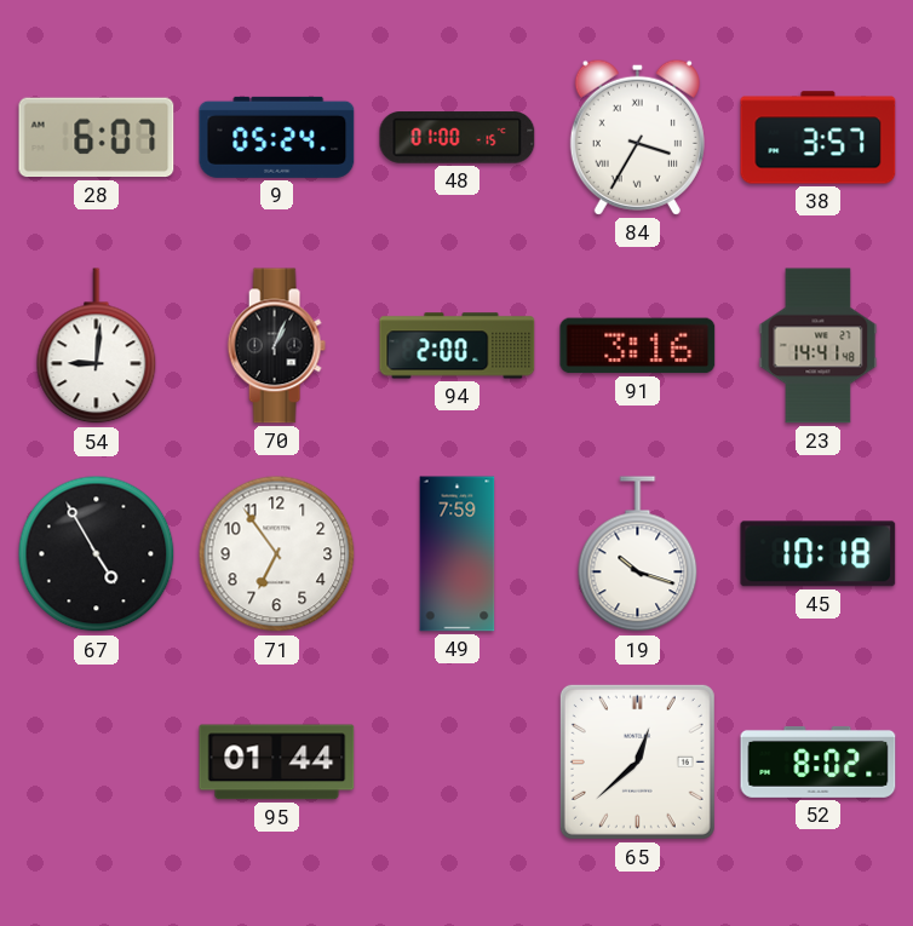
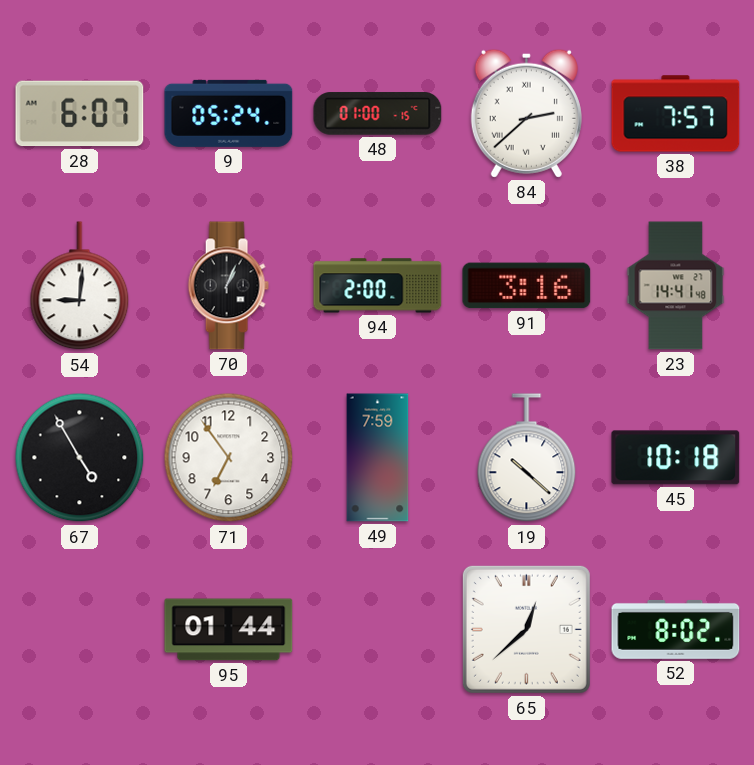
84: 3:35 -> 2:38
38: 3:57 -> 7:57
19: 10:18 -> 10:22
